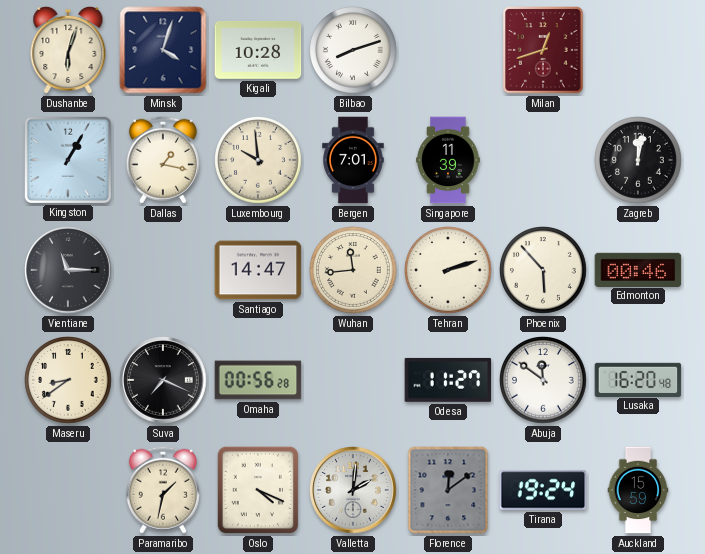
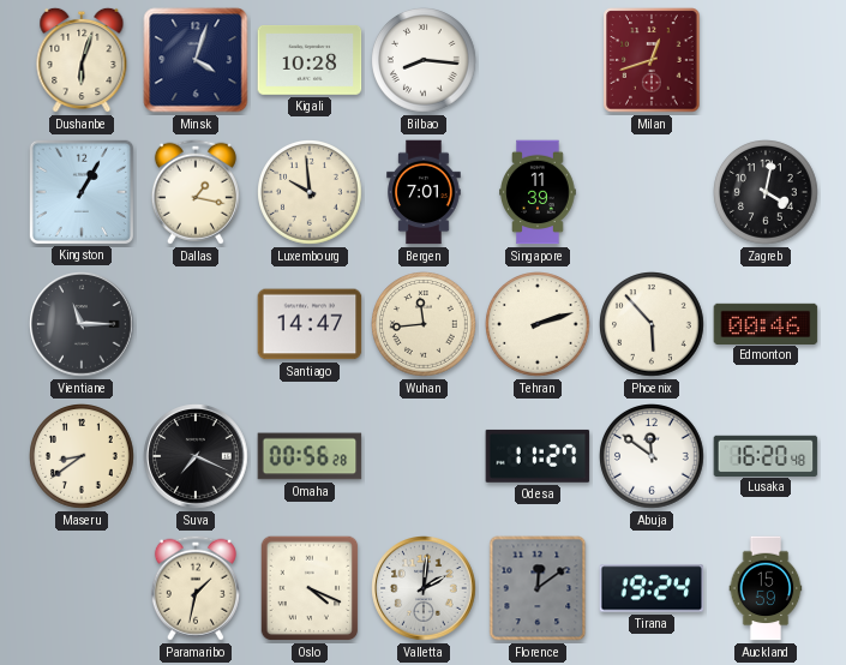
Bilbao: 8:12 -> 8:16
Zagreb: 12:02 -> 4:02
